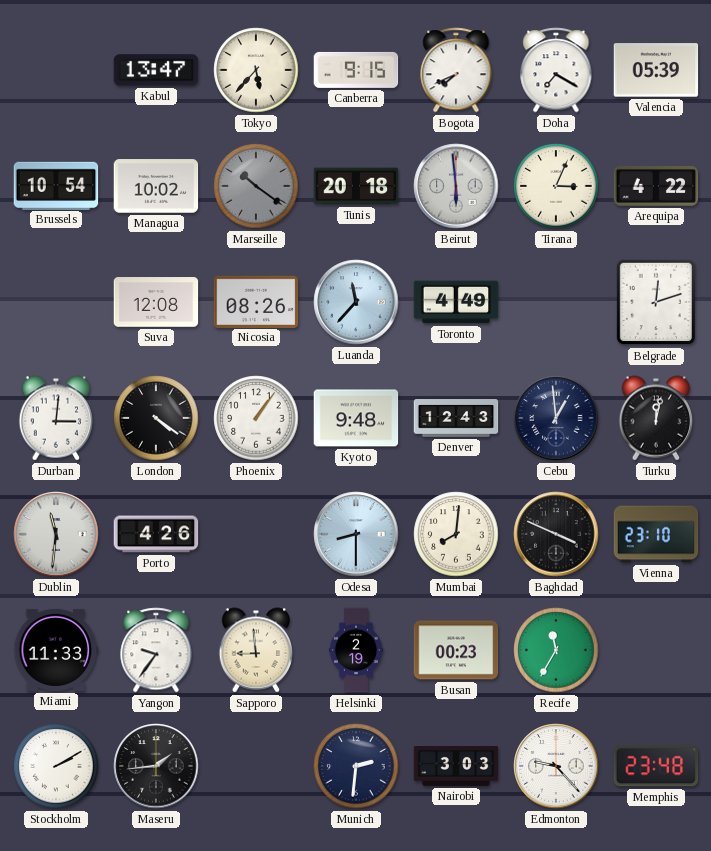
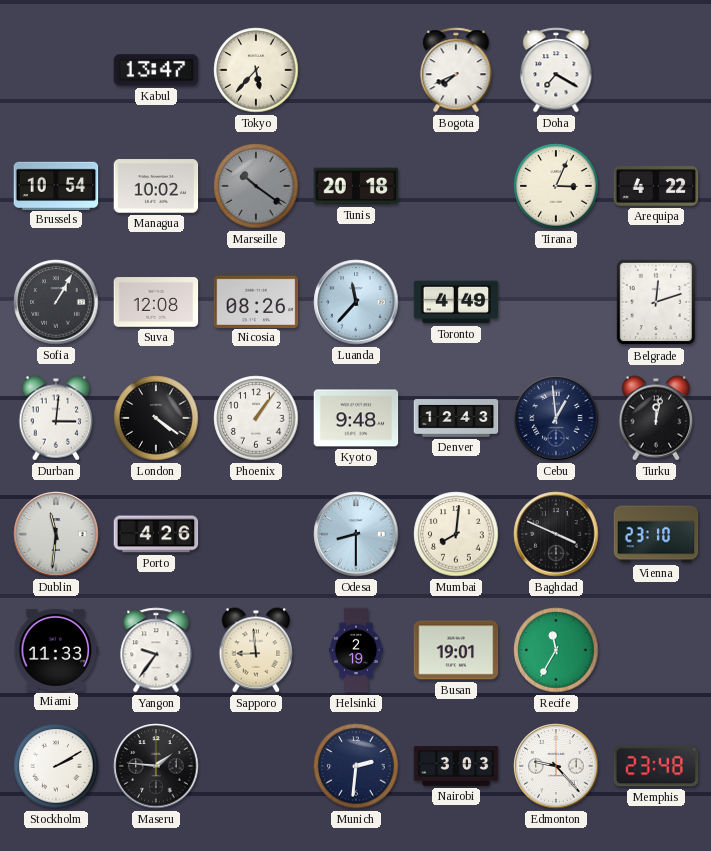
Canberra: 9:15 -> none
Valencia: 05:39 -> none
Beirut: 5:59 -> none
Sofia: none -> 1:05
Busan: 00:23 -> 19:01
Maseru: 1:44 -> 1:46
